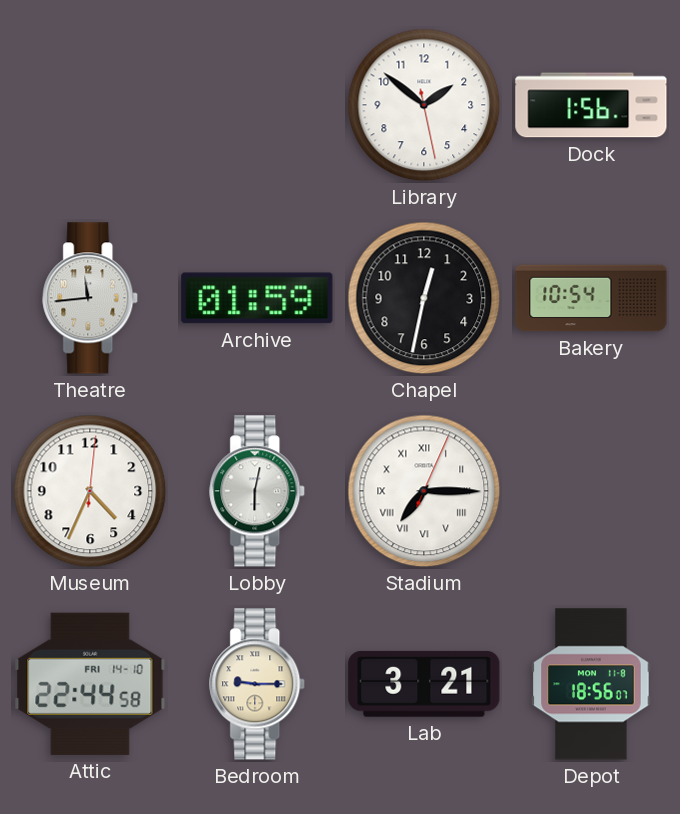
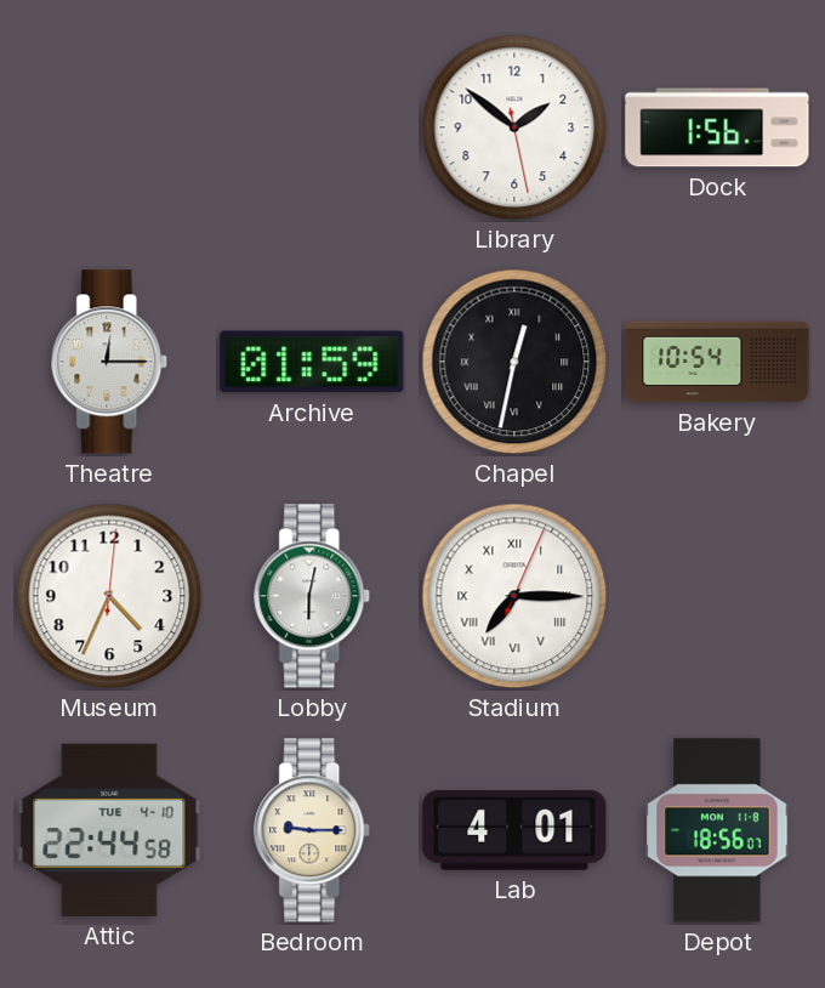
Theatre: 11:44 -> 12:15
Chapel numerals: Arabic -> Roman
Attic date: FRI 14-10 -> TUE 4-10
Lab: 3:21 -> 4:01
